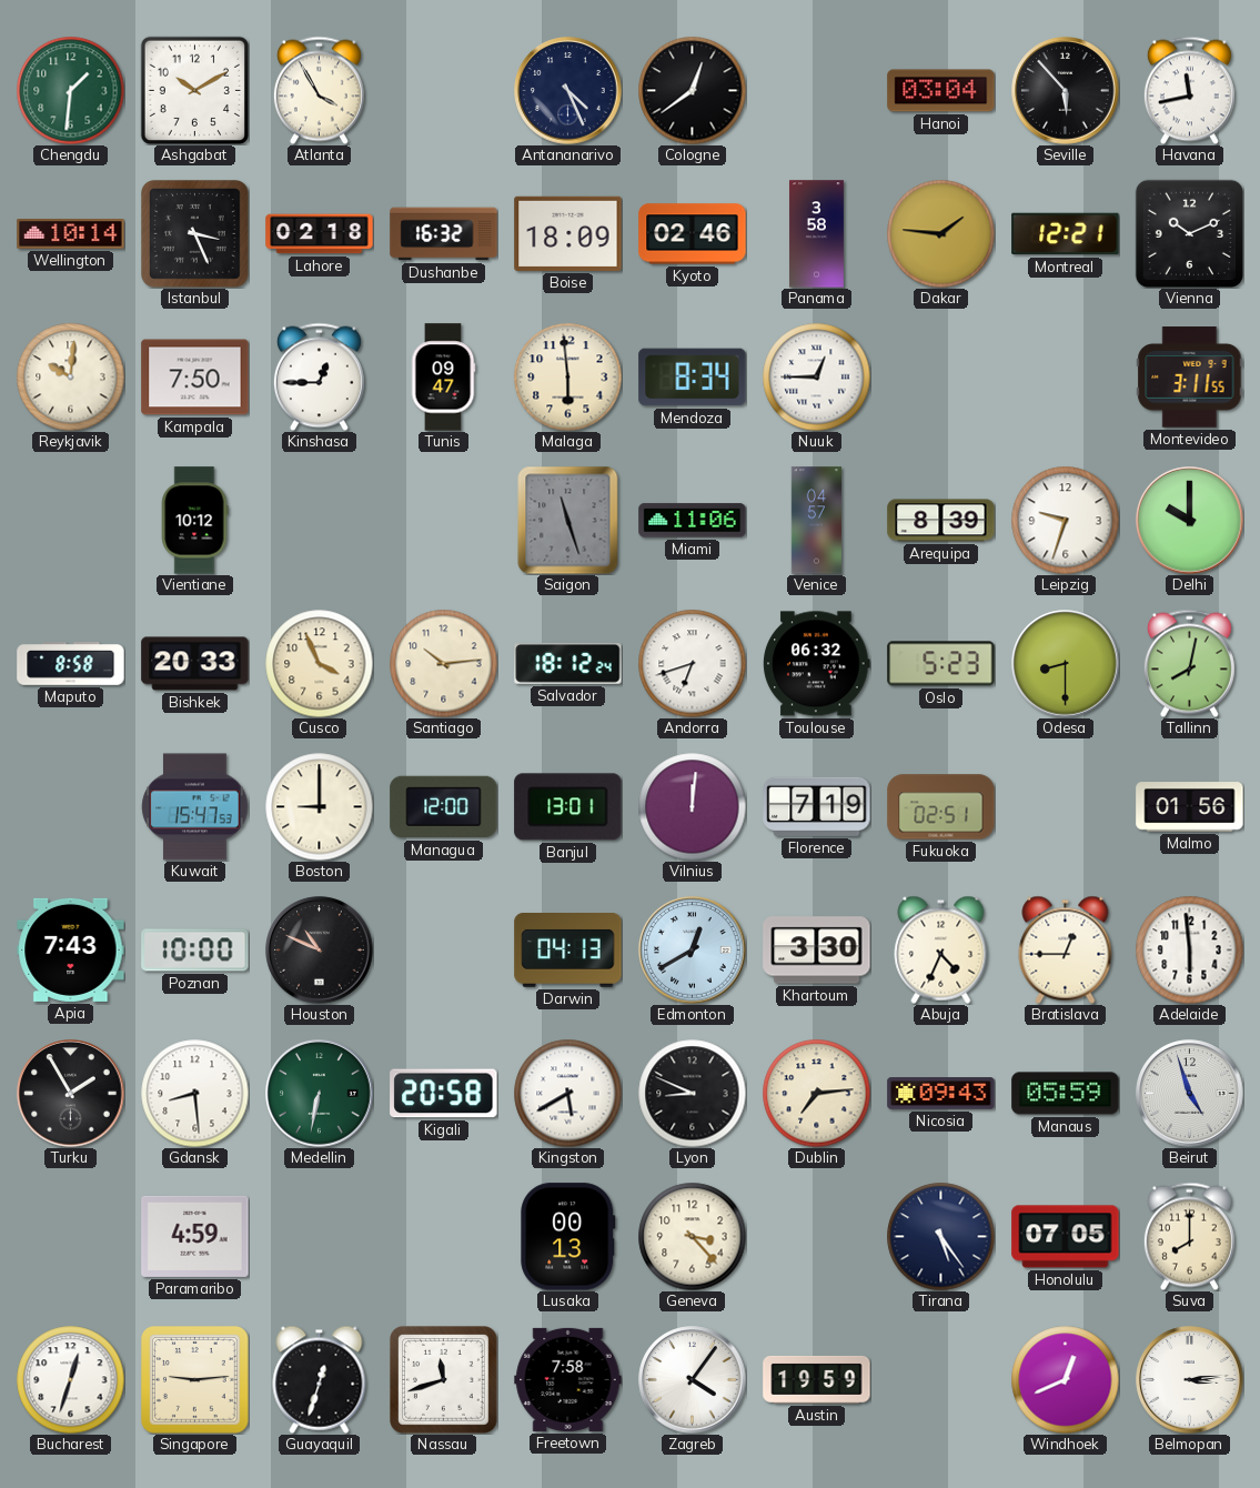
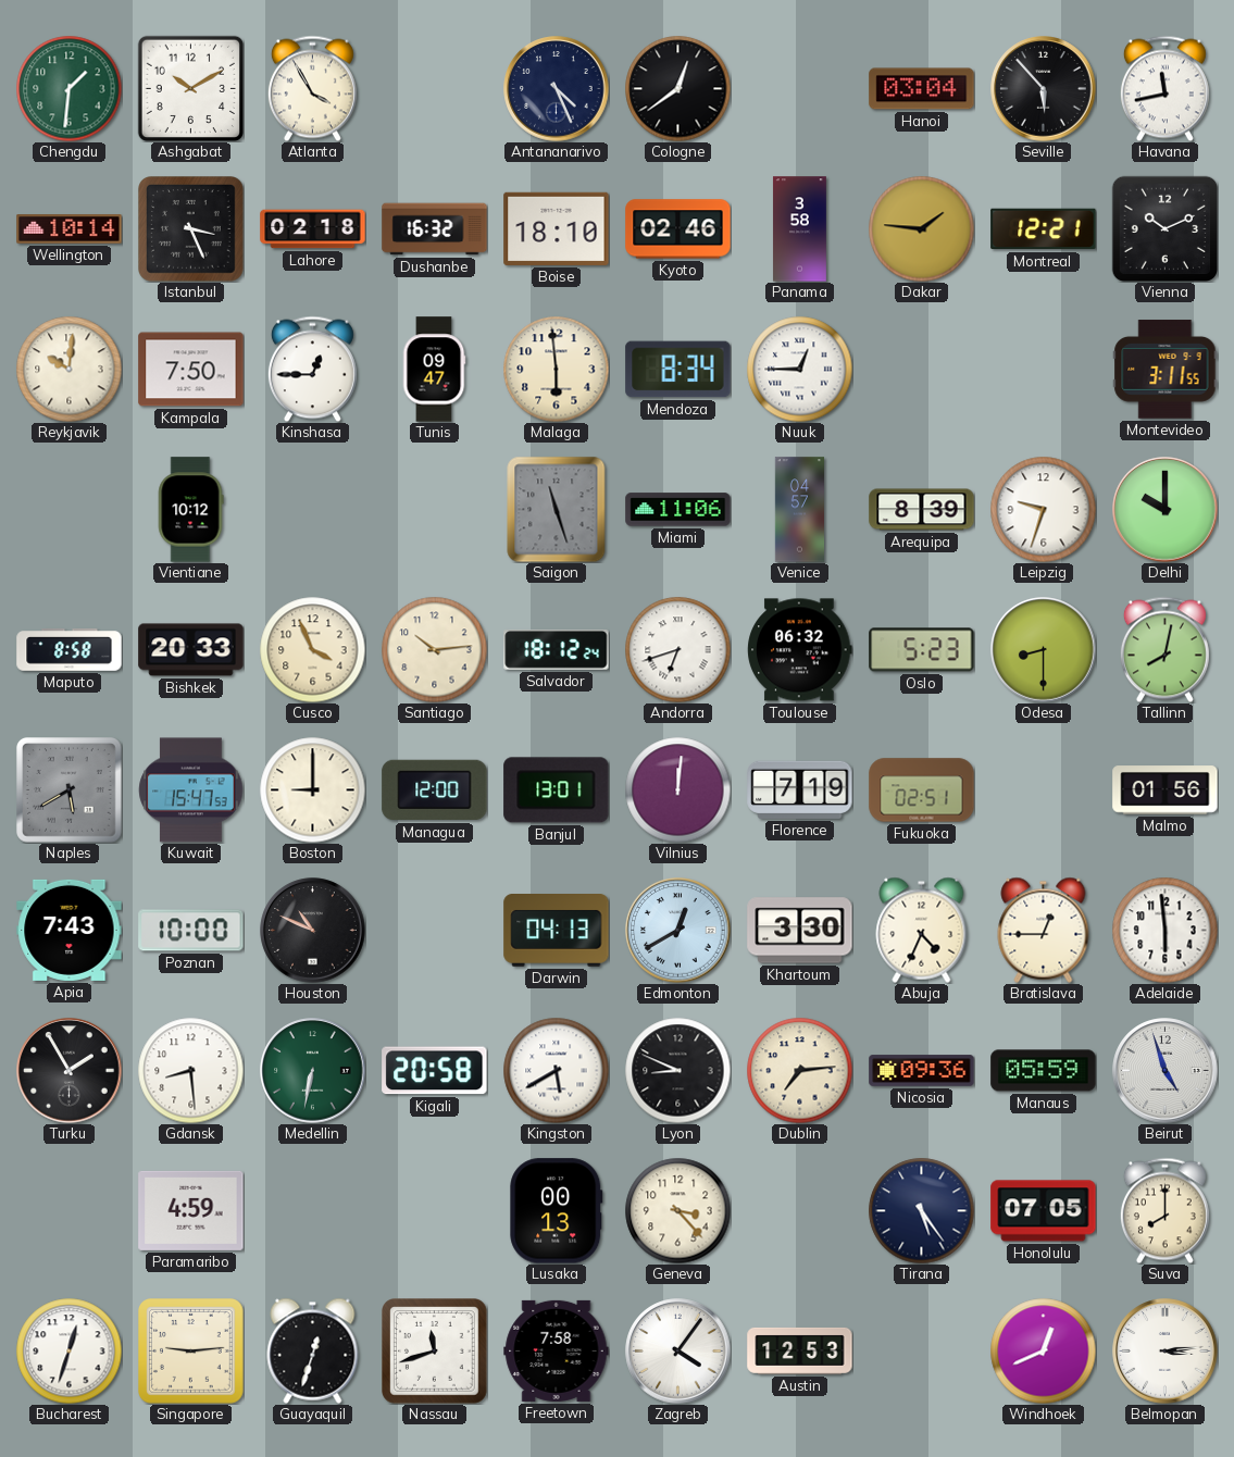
Boise: 18:09 -> 18:10
Naples: none -> 5:40
Nicosia: 09:43 -> 09:36
Austin: 19:59 -> 12:53
